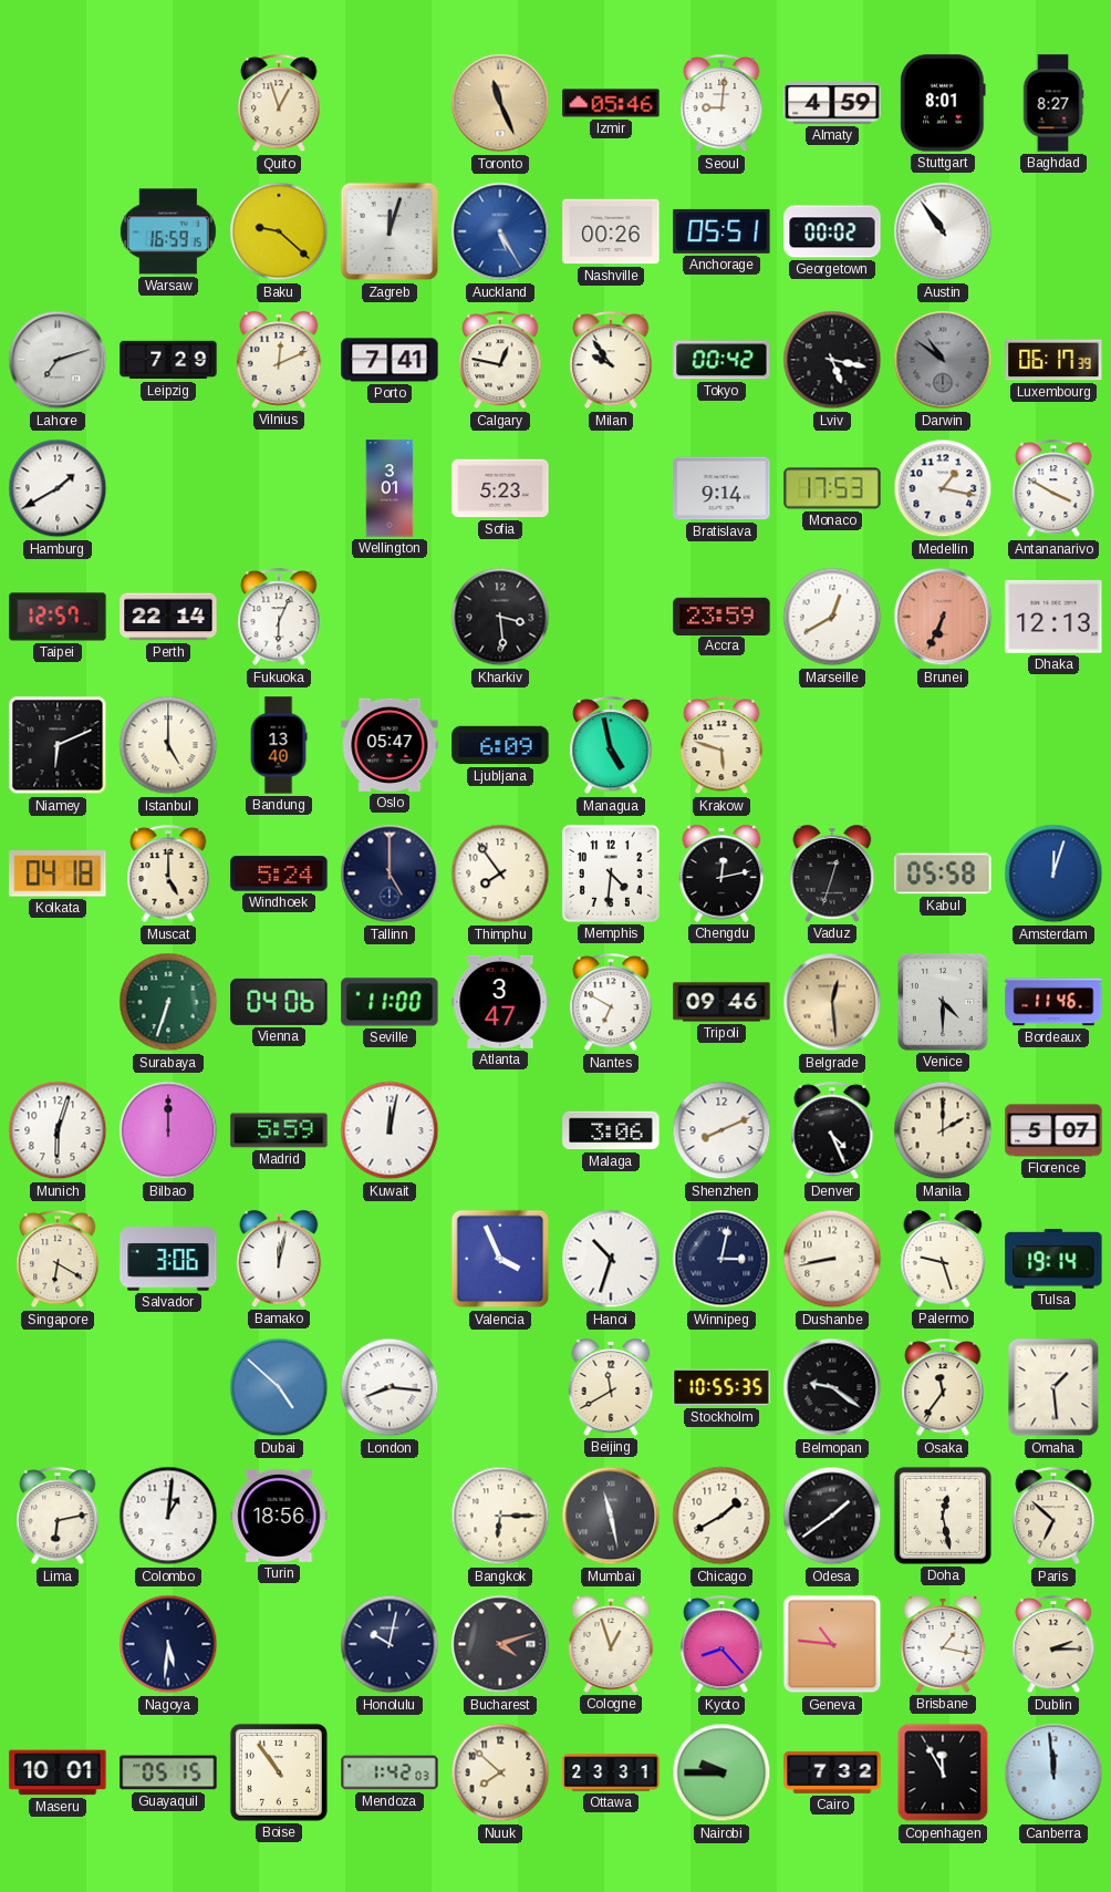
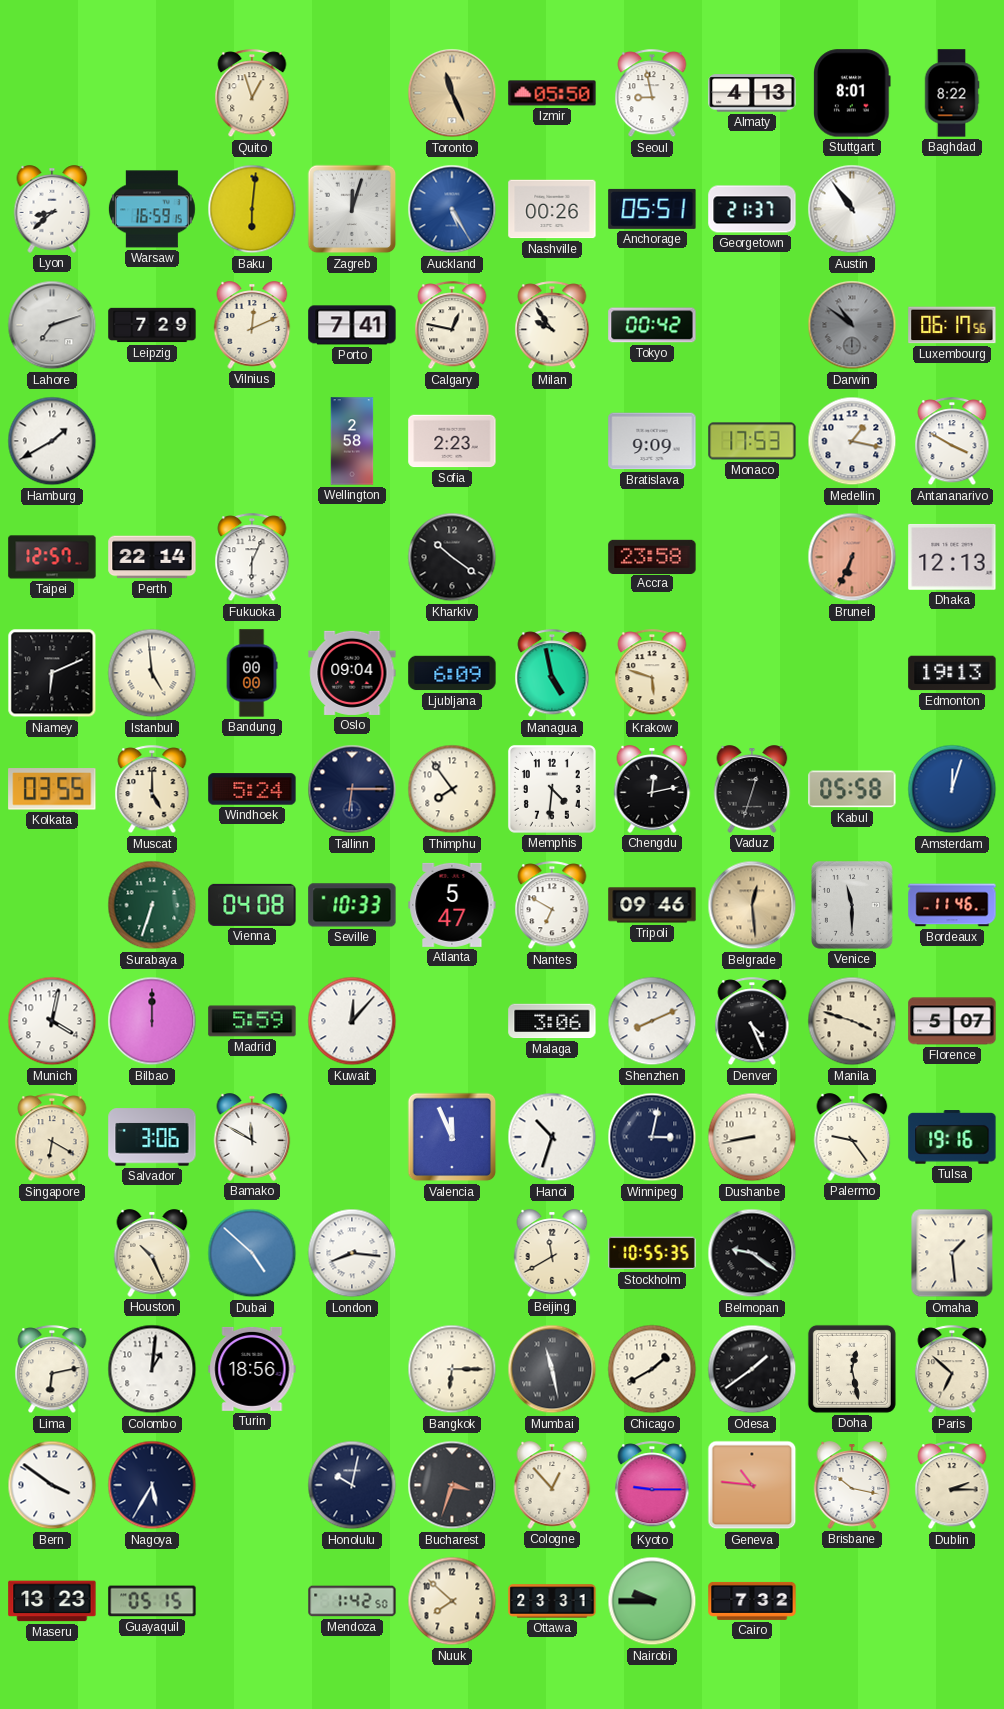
Izmir: 05:46 -> 05:50
Seoul: 9:01 -> 8:58
Almaty: 4:59 -> 4:13
Baghdad: 8:27 -> 8:22
Lyon: none -> 8:38
Baku: 9:22 -> 6:01
Georgetown: 00:02 -> 21:37
Lviv: 5:17 -> none
Luxembourg: 06:17:39 -> 06:17:56
Wellington: 3:01 -> 2:58
Sofia: 5:23 -> 2:23
Bratislava: 9:14 -> 9:09
Kharkiv: 3:29 -> 10:21
Accra: 23:59 -> 23:58
Marseille: 12:40 -> none
Istanbul: 5:00 -> 4:59
Bandung: 13:40 -> 00:00
Oslo: 05:47 -> 09:04
Edmonton: none -> 19:13
Kolkata: 04:18 -> 03:55
Tallinn: 5:00 -> 6:15
Vienna: 04:06 -> 04:08
Seville: 11:00 -> 10:33
Atlanta: 3:47 -> 5:47
Venice: 4:30 -> 11:30
Munich: 6:03 -> 4:02
Kuwait: 12:02 -> 12:07
Manila: 2:00 -> 3:48
Bamako: 12:02 -> 11:50
Valencia: 3:56 -> 11:56
Palermo: 9:27 -> 9:24
Tulsa: 19:14 -> 19:16
Houston: none -> 10:26
Osaka: 11:36 -> none
Bern: none -> 3:51
Nagoya: 5:31 -> 5:35
Bucharest: 4:12 -> 3:33
Cologne: 12:57 -> 12:53
Kyoto: 8:23 -> 9:15
Brisbane: 1:17 -> 10:17
Maseru: 10:01 -> 13:23
Boise: 10:54 -> none
Mendoza: 1:42:03 -> 1:42:50
Copenhagen: 11:55 -> none
Canberra: 11:59 -> none
